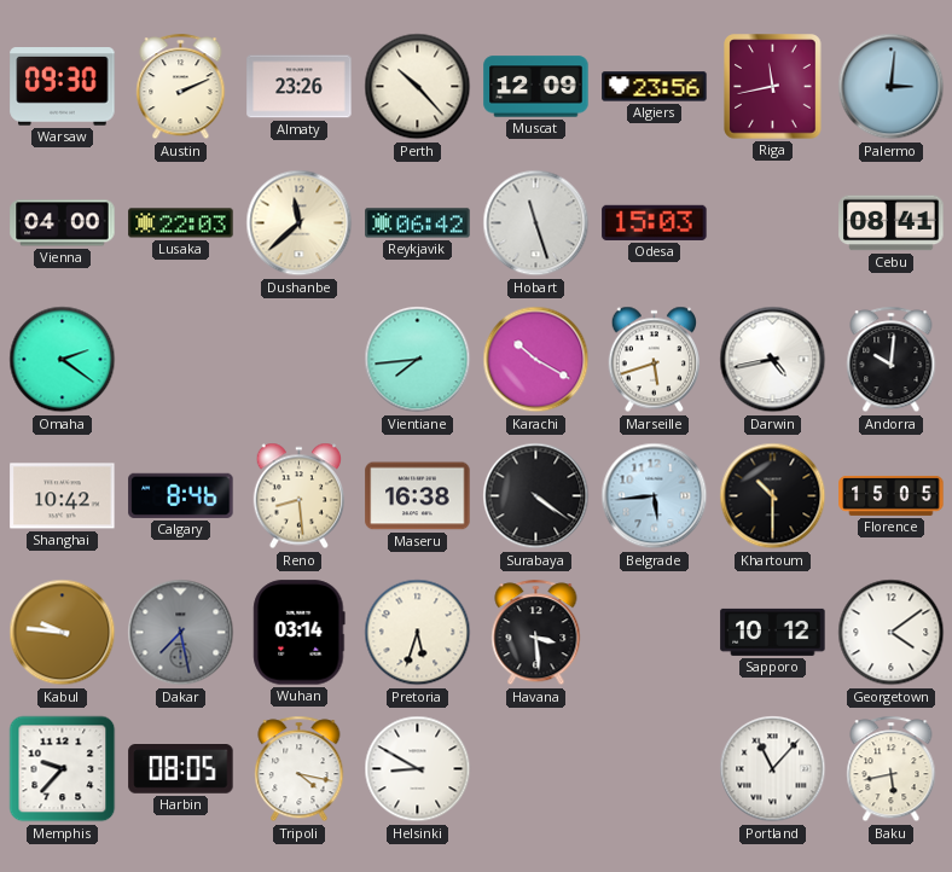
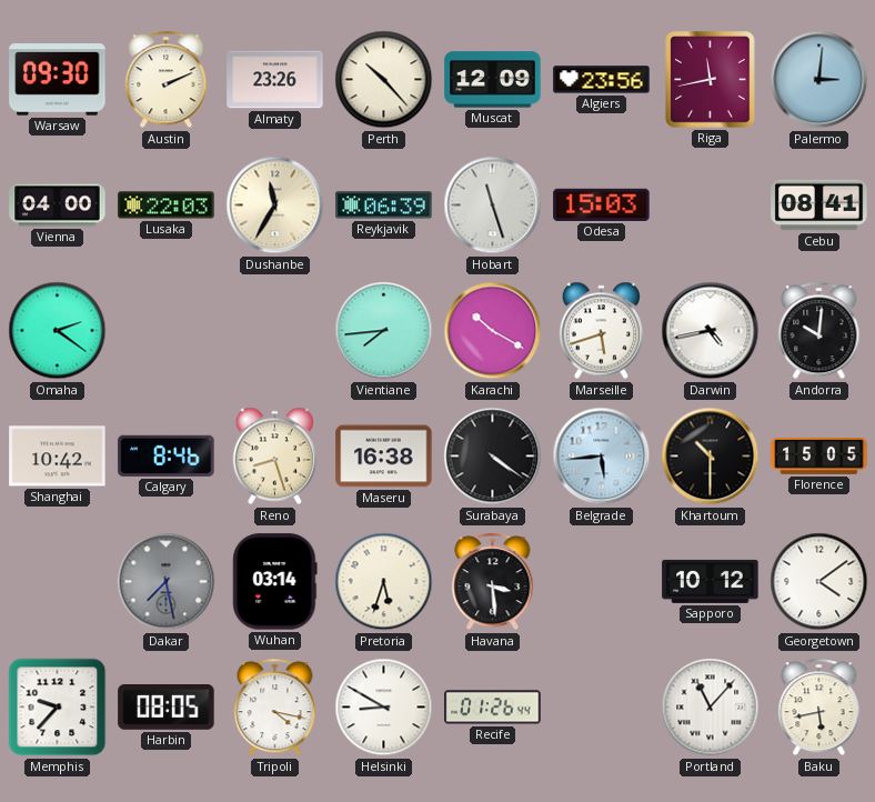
Dushanbe: 11:38 -> 11:35
Reykjavik: 06:42 -> 06:39
Reno: 8:29 -> 8:27
Kabul: 9:46 -> none
Recife: none -> 01:26
